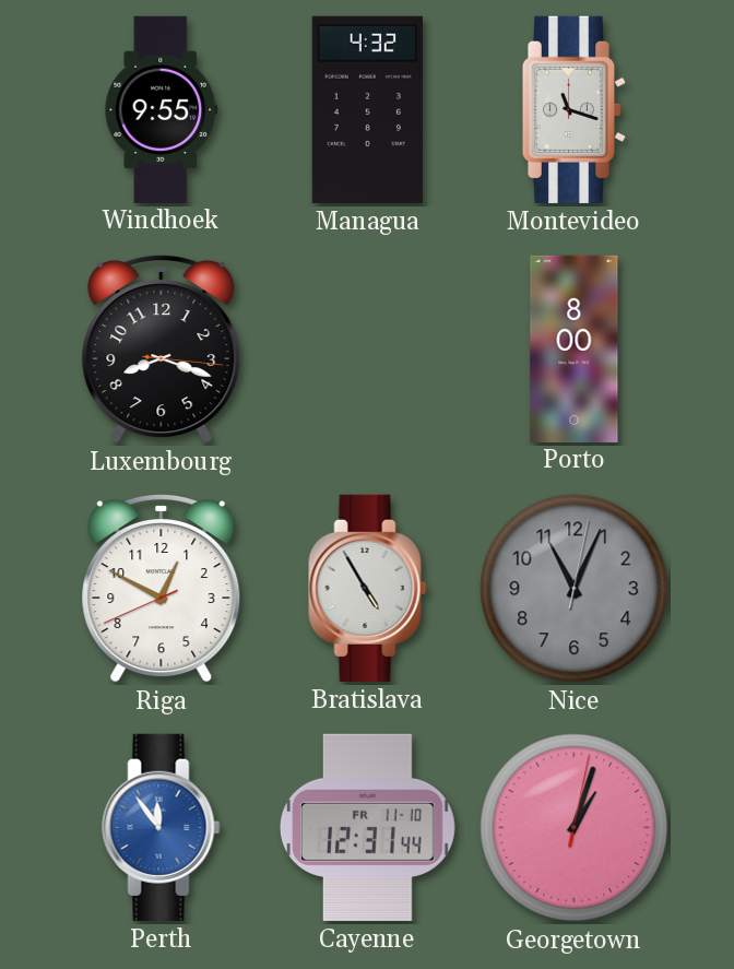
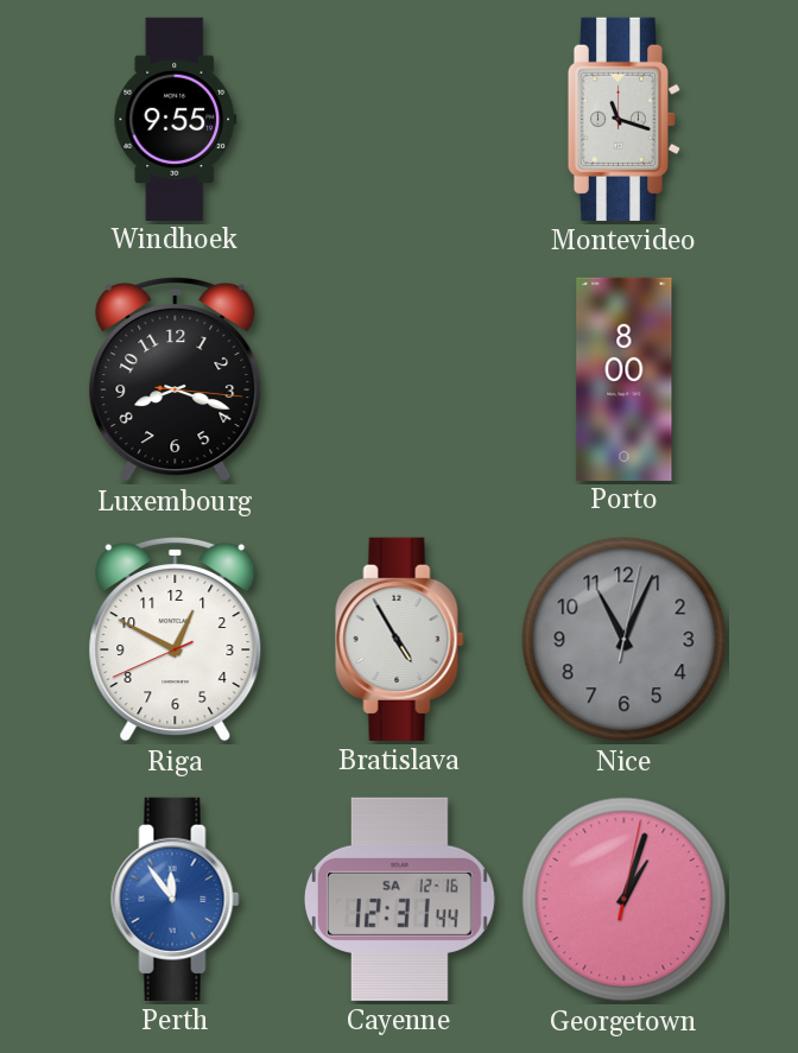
Managua: 4:32 -> none
Cayenne date: FR 11-10 -> SA 12-16
